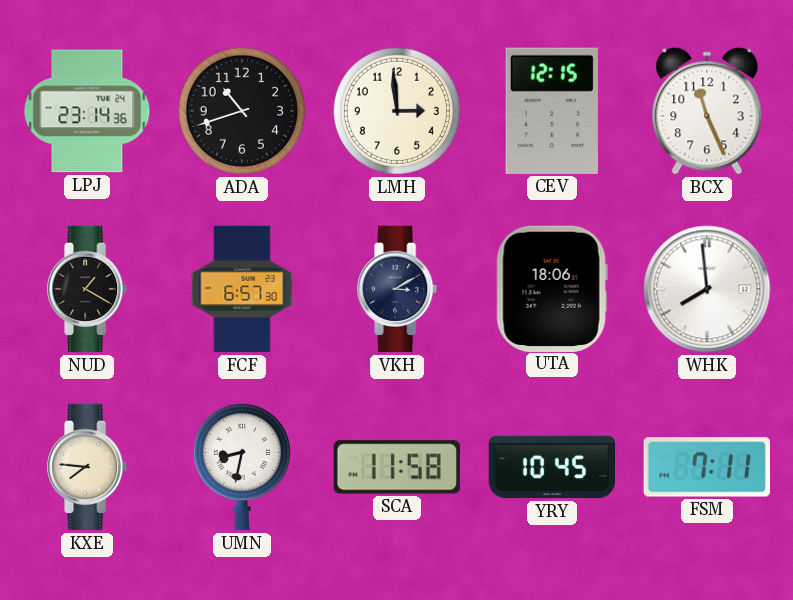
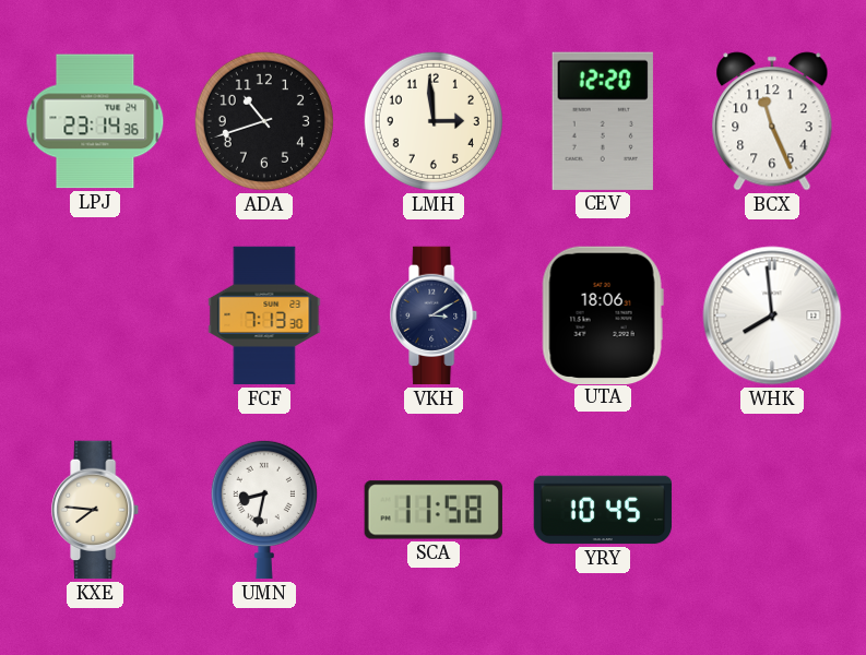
CEV: 12:15 -> 12:20
NUD: 1:20 -> none
FCF: 6:57 -> 7:13
FSM: 7:11 -> none
